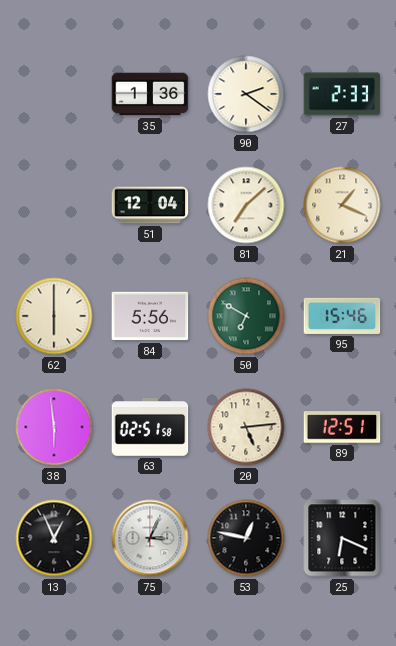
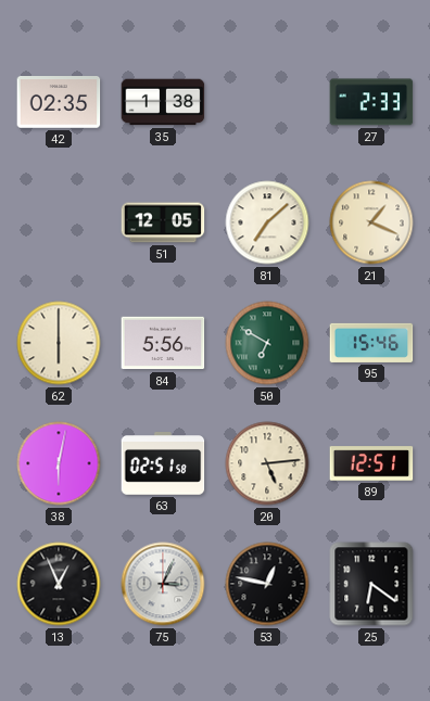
42: none -> 02:35
35: 1:36 -> 1:38
90: 2:21 -> none
51: 12:04 -> 12:05
38: 5:59 -> 6:02
25: 6:19 -> 6:21
